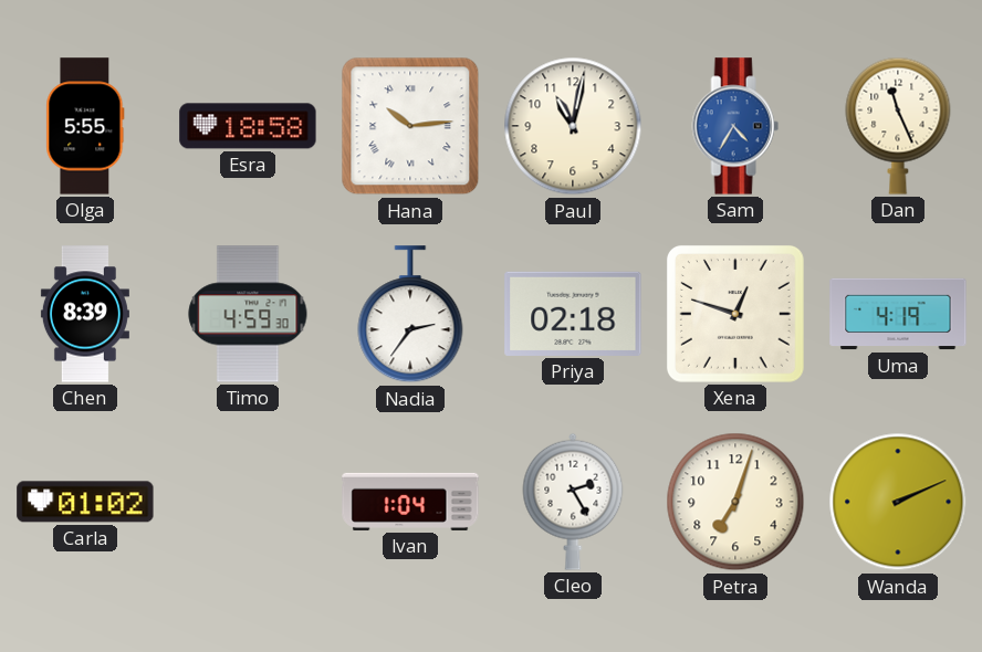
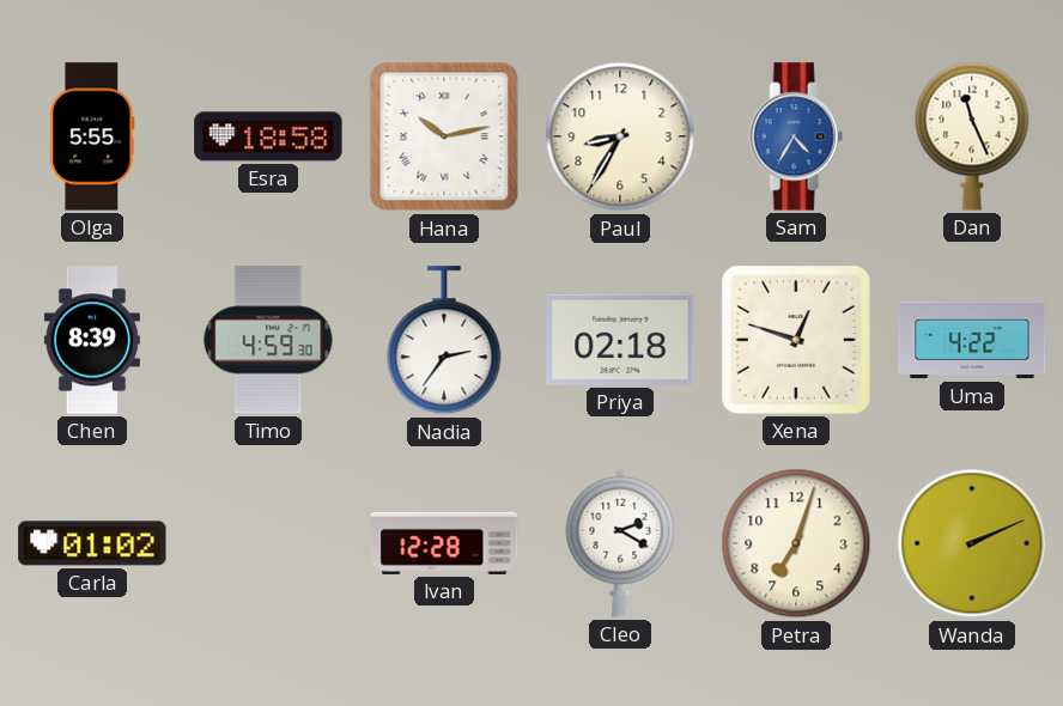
Hana: 10:14 -> 10:13
Paul: 11:02 -> 8:35
Uma: 4:19 -> 4:22
Ivan: 1:04 -> 12:28
Cleo: 2:25 -> 2:20
